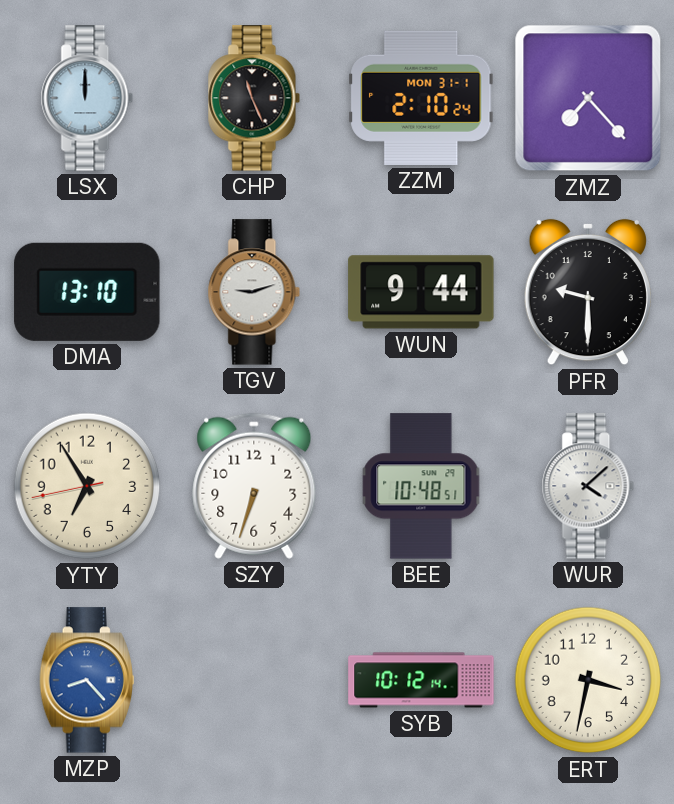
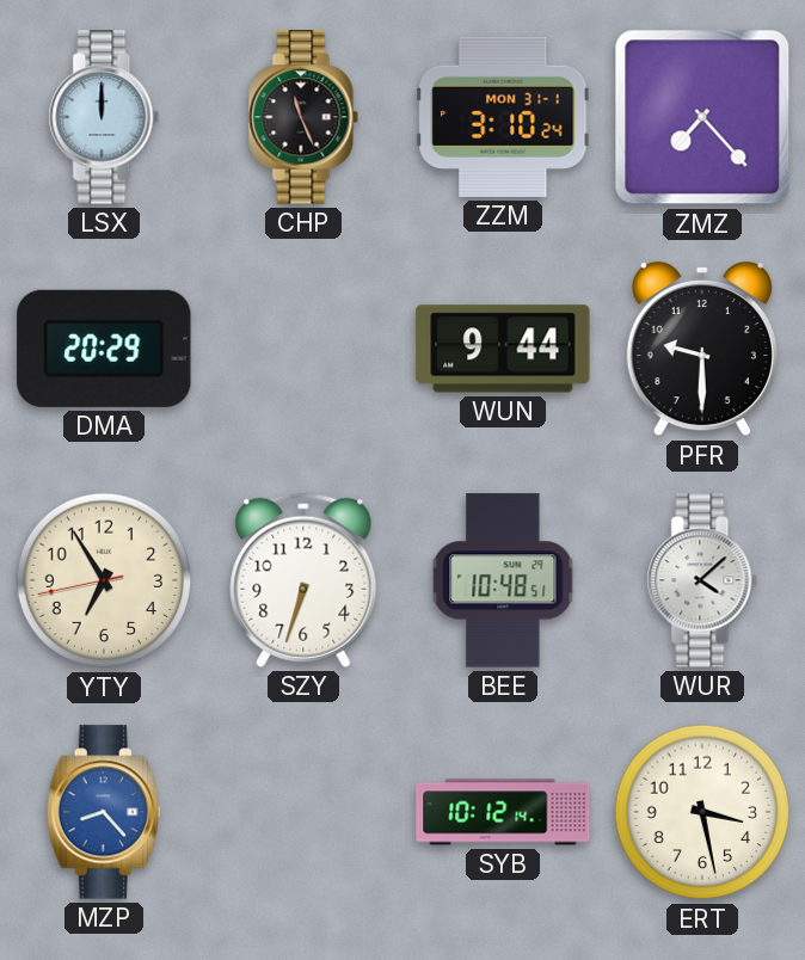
ZZM: 2:10 -> 3:10
DMA: 13:10 -> 20:29
TGV: 9:12 -> none
ERT: 3:32 -> 3:28
